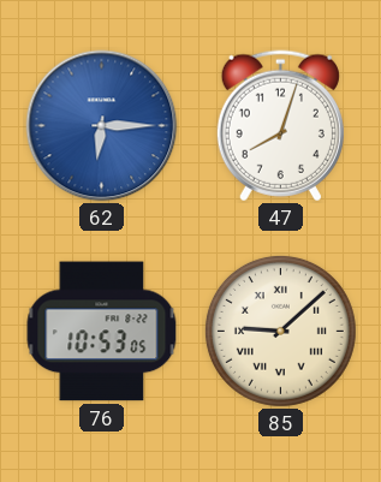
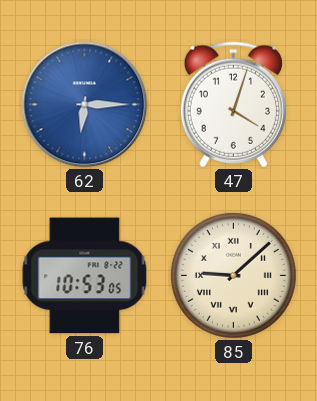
47: 8:03 -> 4:03
